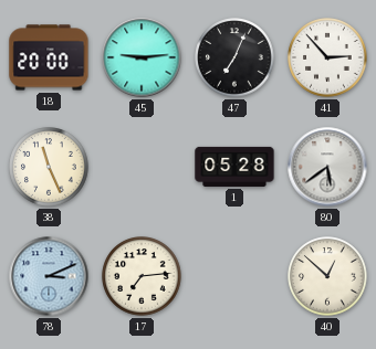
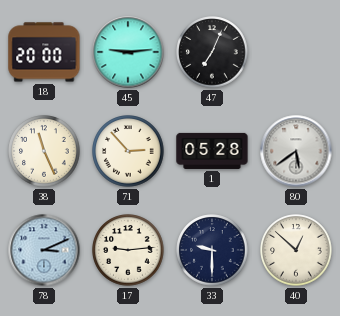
41: 2:53 -> none
71: none -> 2:53
17: 7:14 -> 9:14
33: none -> 9:30
